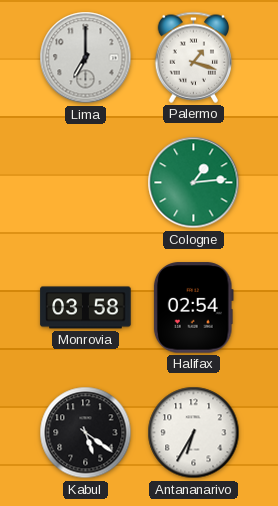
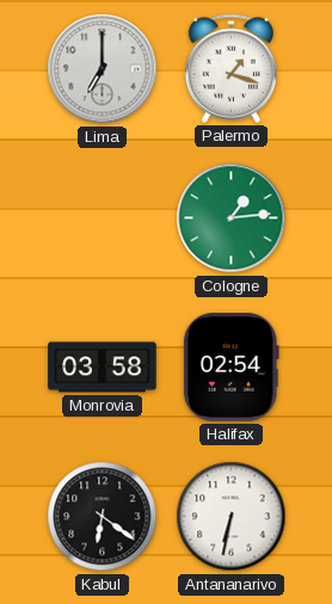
Kabul: 5:21 -> 6:21
Antananarivo: 6:35 -> 6:32
